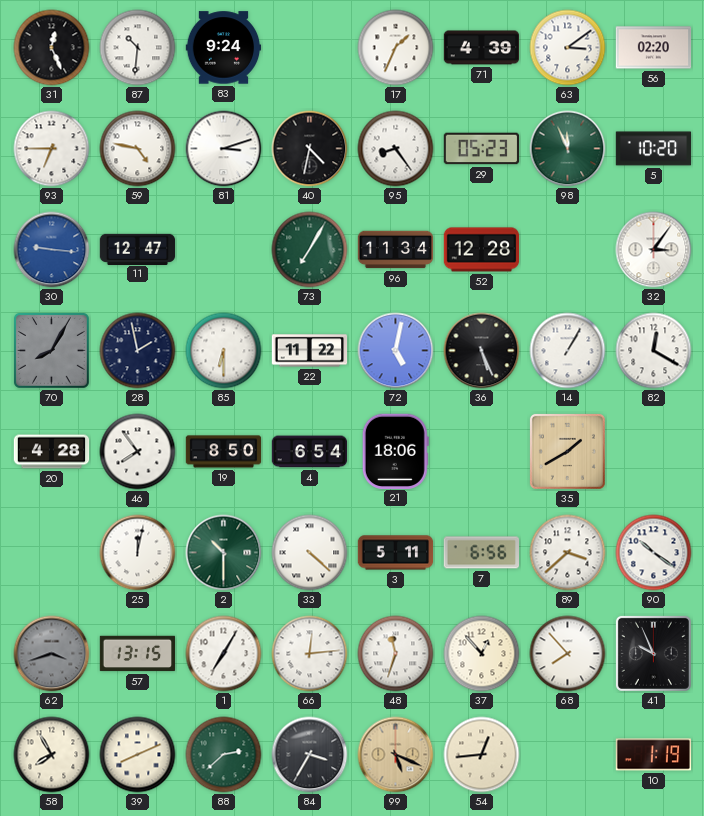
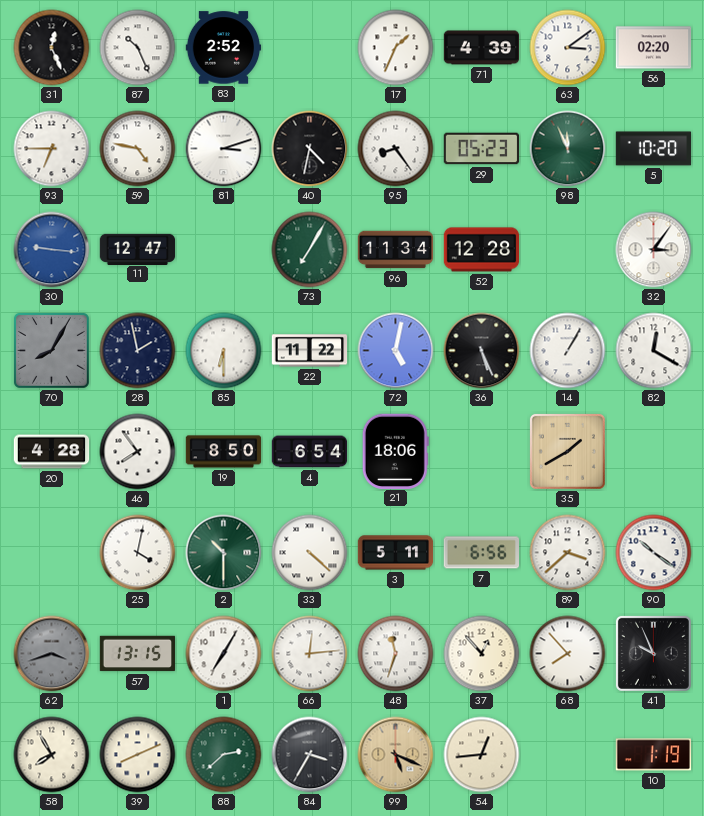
87: 10:31 -> 10:26
83: 9:24 -> 2:52
25: 12:02 -> 4:02
